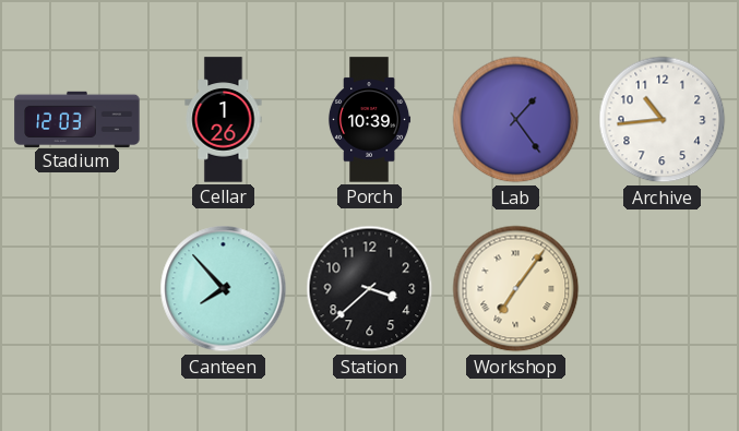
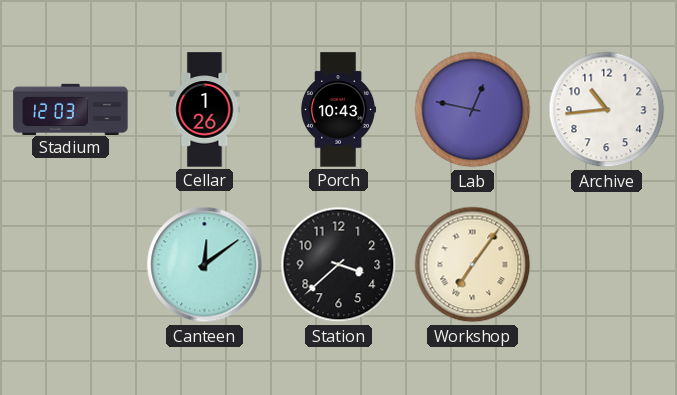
Porch: 10:39 -> 10:43
Lab: 1:24 -> 12:47
Canteen: 7:53 -> 12:09
